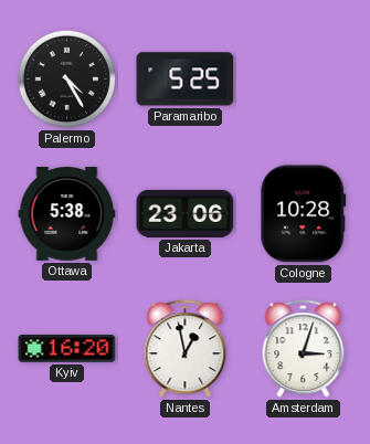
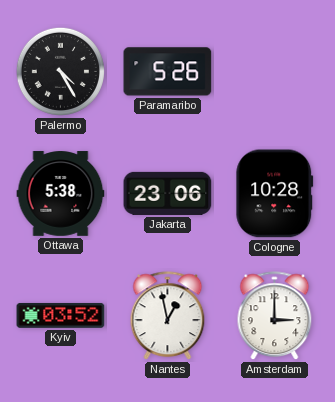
Paramaribo: 5:25 -> 5:26
Kyiv: 16:20 -> 03:52
Amsterdam: 3:03 -> 3:00
